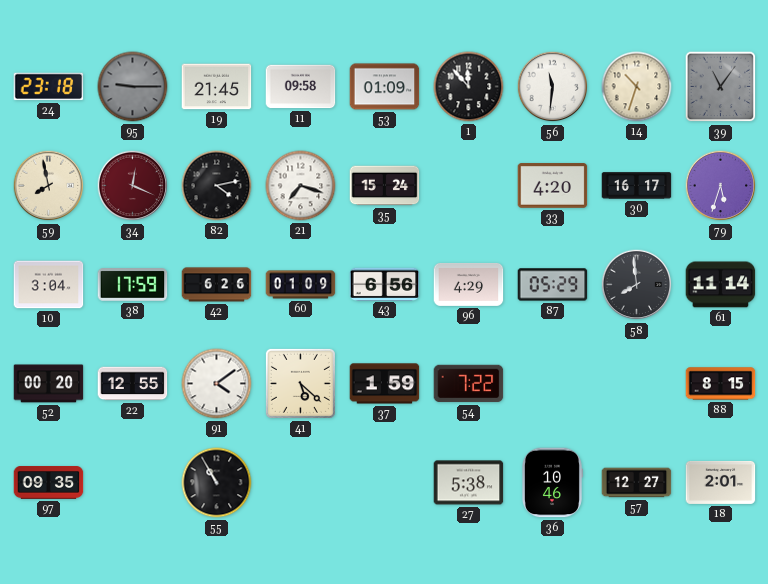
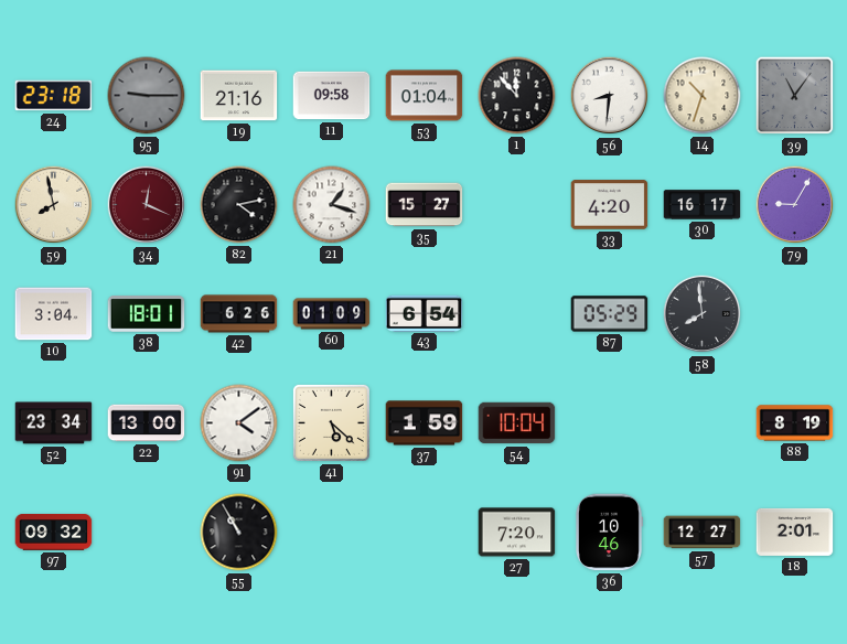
19: 21:45 -> 21:16
53: 01:09 -> 01:04
56: 11:31 -> 8:31
21: 7:18 -> 1:18
35: 15:24 -> 15:27
79: 5:33 -> 9:05
38: 17:59 -> 18:01
43: 6:56 -> 6:54
96: 4:29 -> none
61: 11:14 -> none
52: 00:20 -> 23:34
22: 12:55 -> 13:00
54: 7:22 -> 10:04
88: 8:15 -> 8:19
97: 09:35 -> 09:32
27: 5:38 -> 7:20
